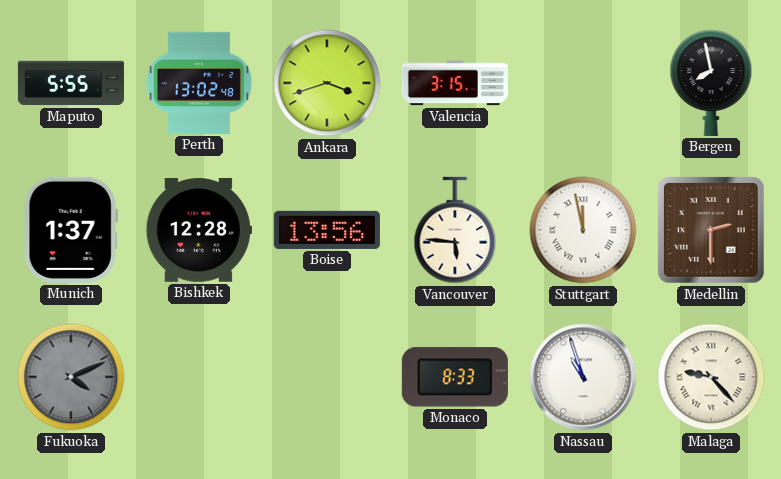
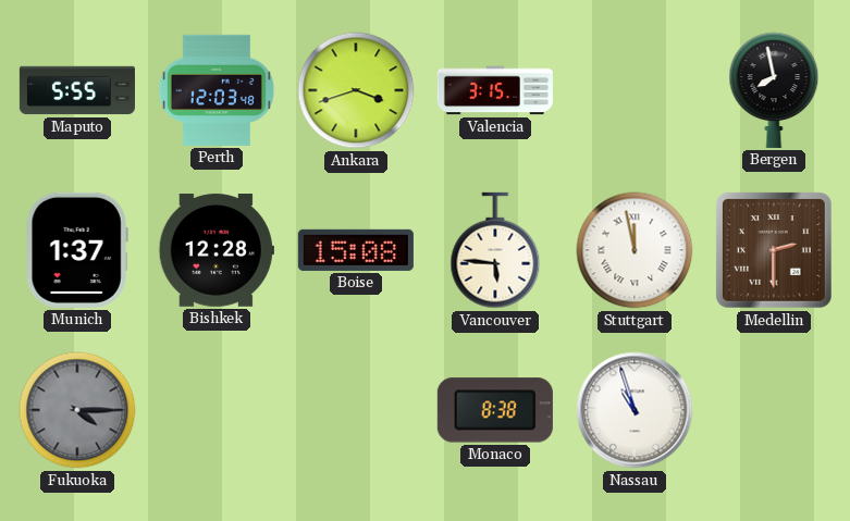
Perth: 13:02 -> 12:03
Boise: 13:56 -> 15:08
Fukuoka: 4:11 -> 4:15
Monaco: 8:33 -> 8:38
Malaga: 9:23 -> none
